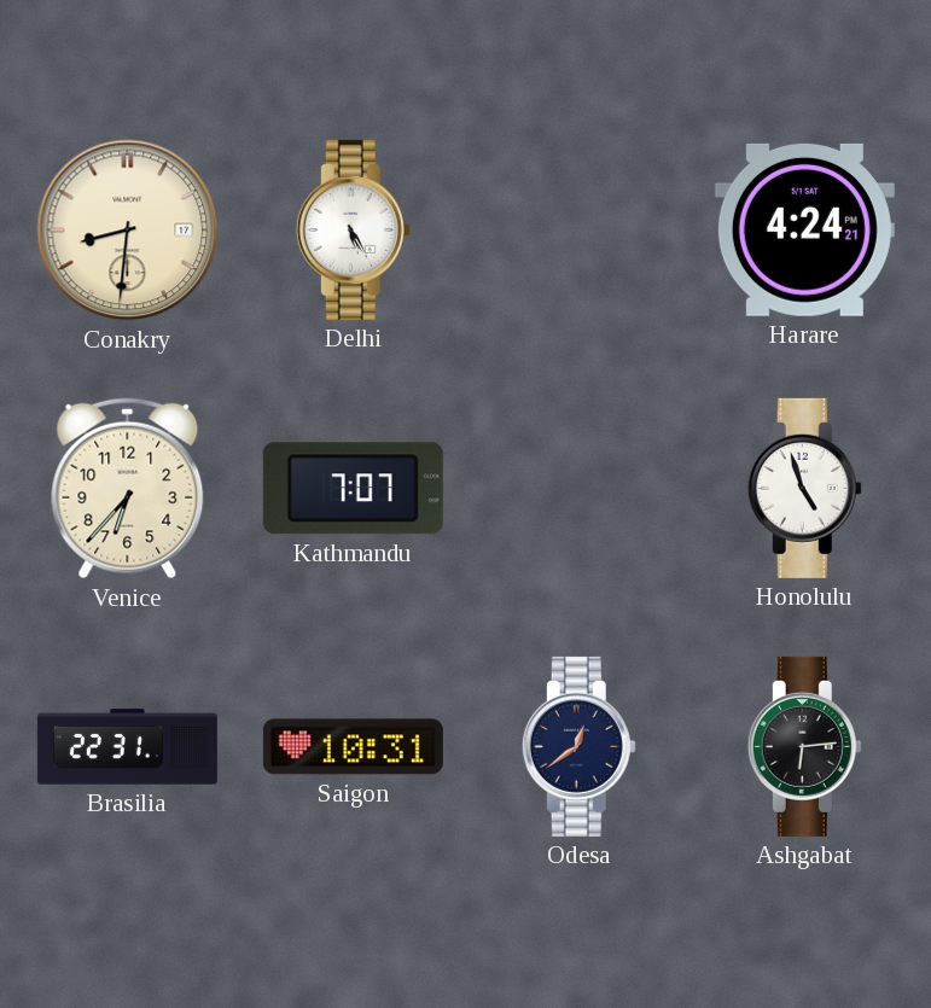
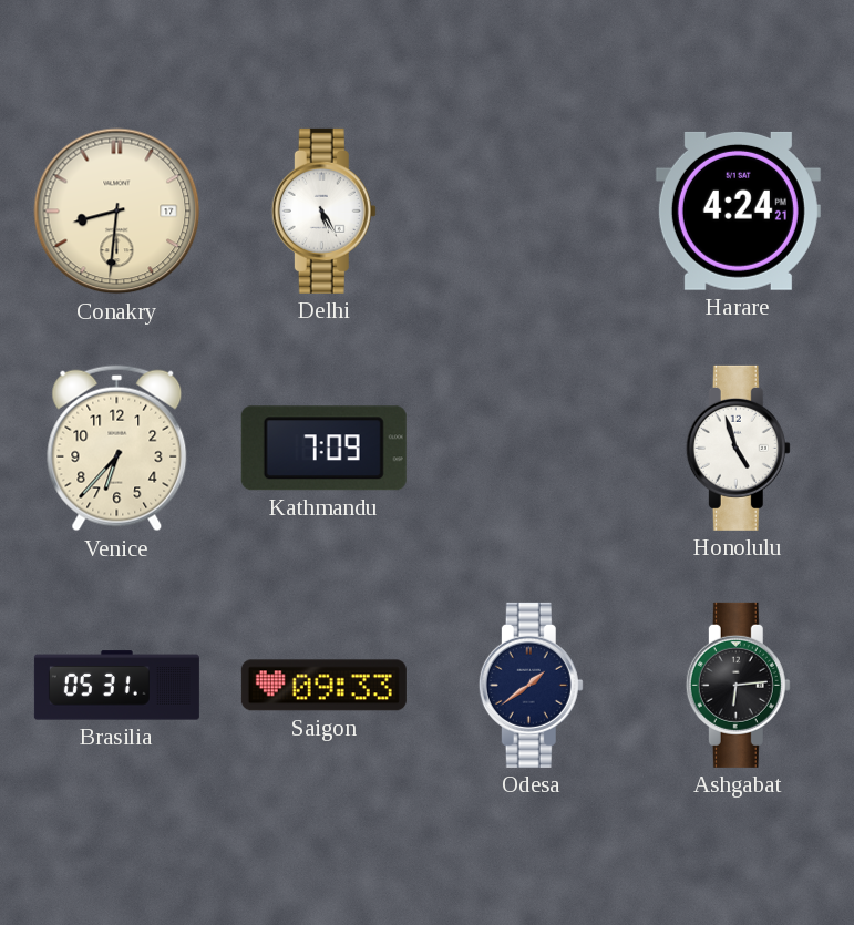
Kathmandu: 7:07 -> 7:09
Brasilia: 22:31 -> 05:31
Saigon: 10:31 -> 09:33
Odesa: 12:39 -> 1:39
